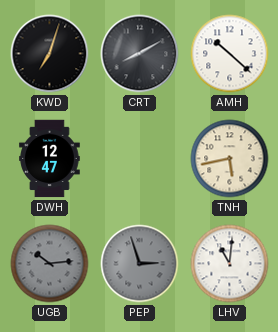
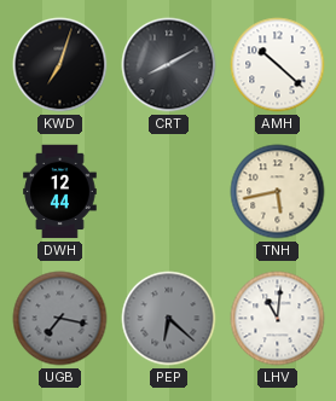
DWH: 12:47 -> 12:44
UGB: 10:14 -> 7:17
PEP: 2:57 -> 6:22
